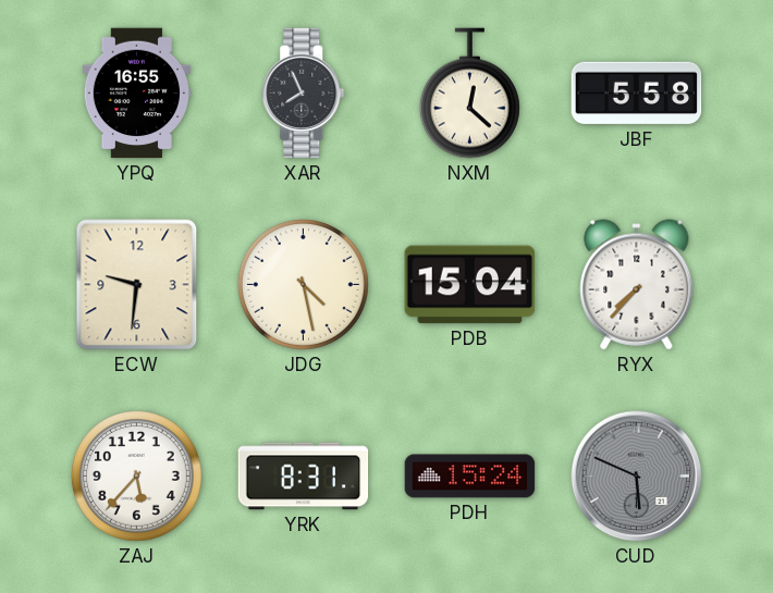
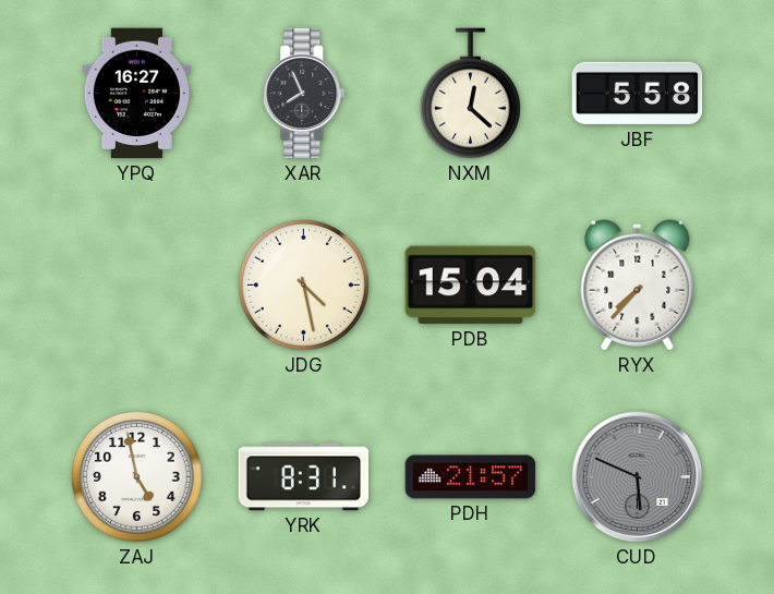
YPQ: 16:55 -> 16:27
ECW: 9:31 -> none
ZAJ: 5:37 -> 4:58
PDH: 15:24 -> 21:57
